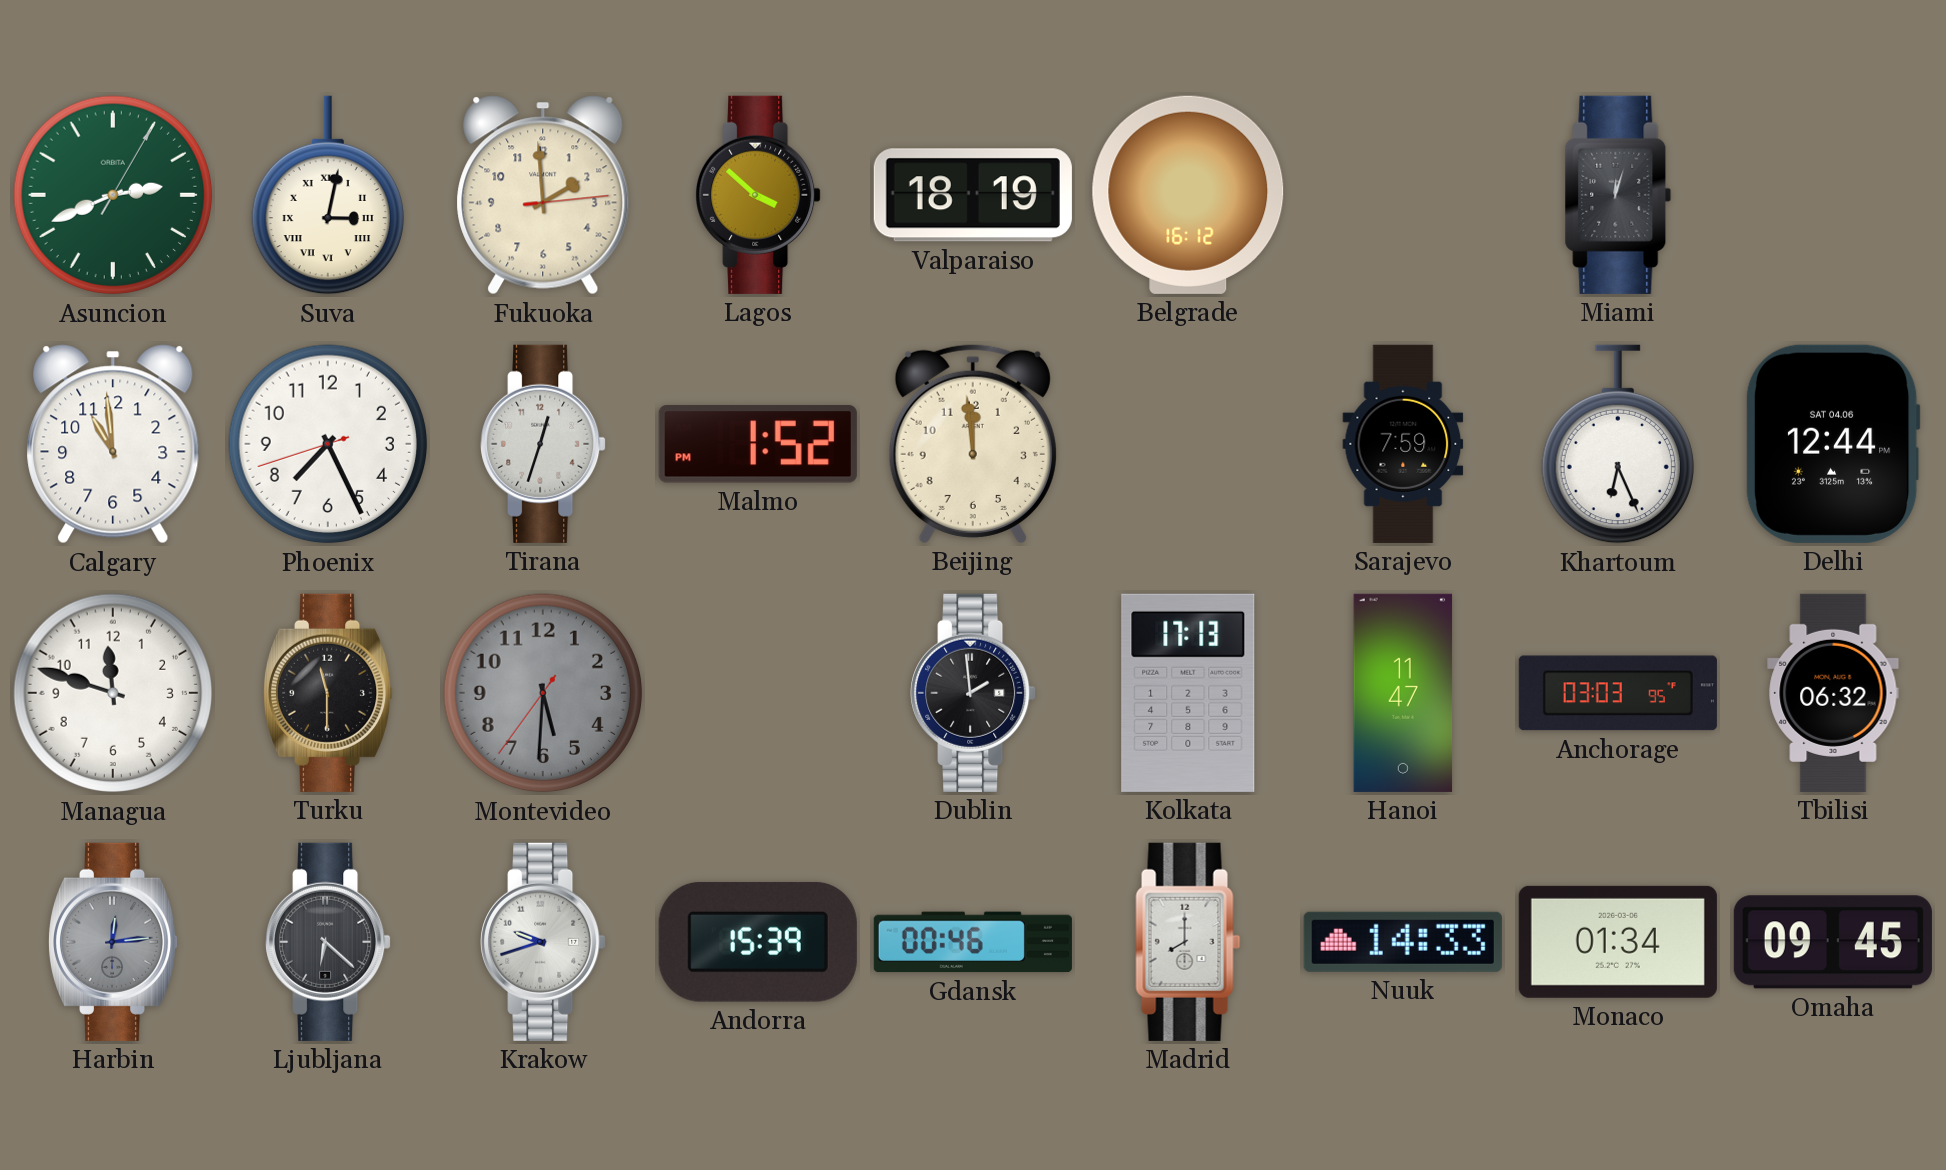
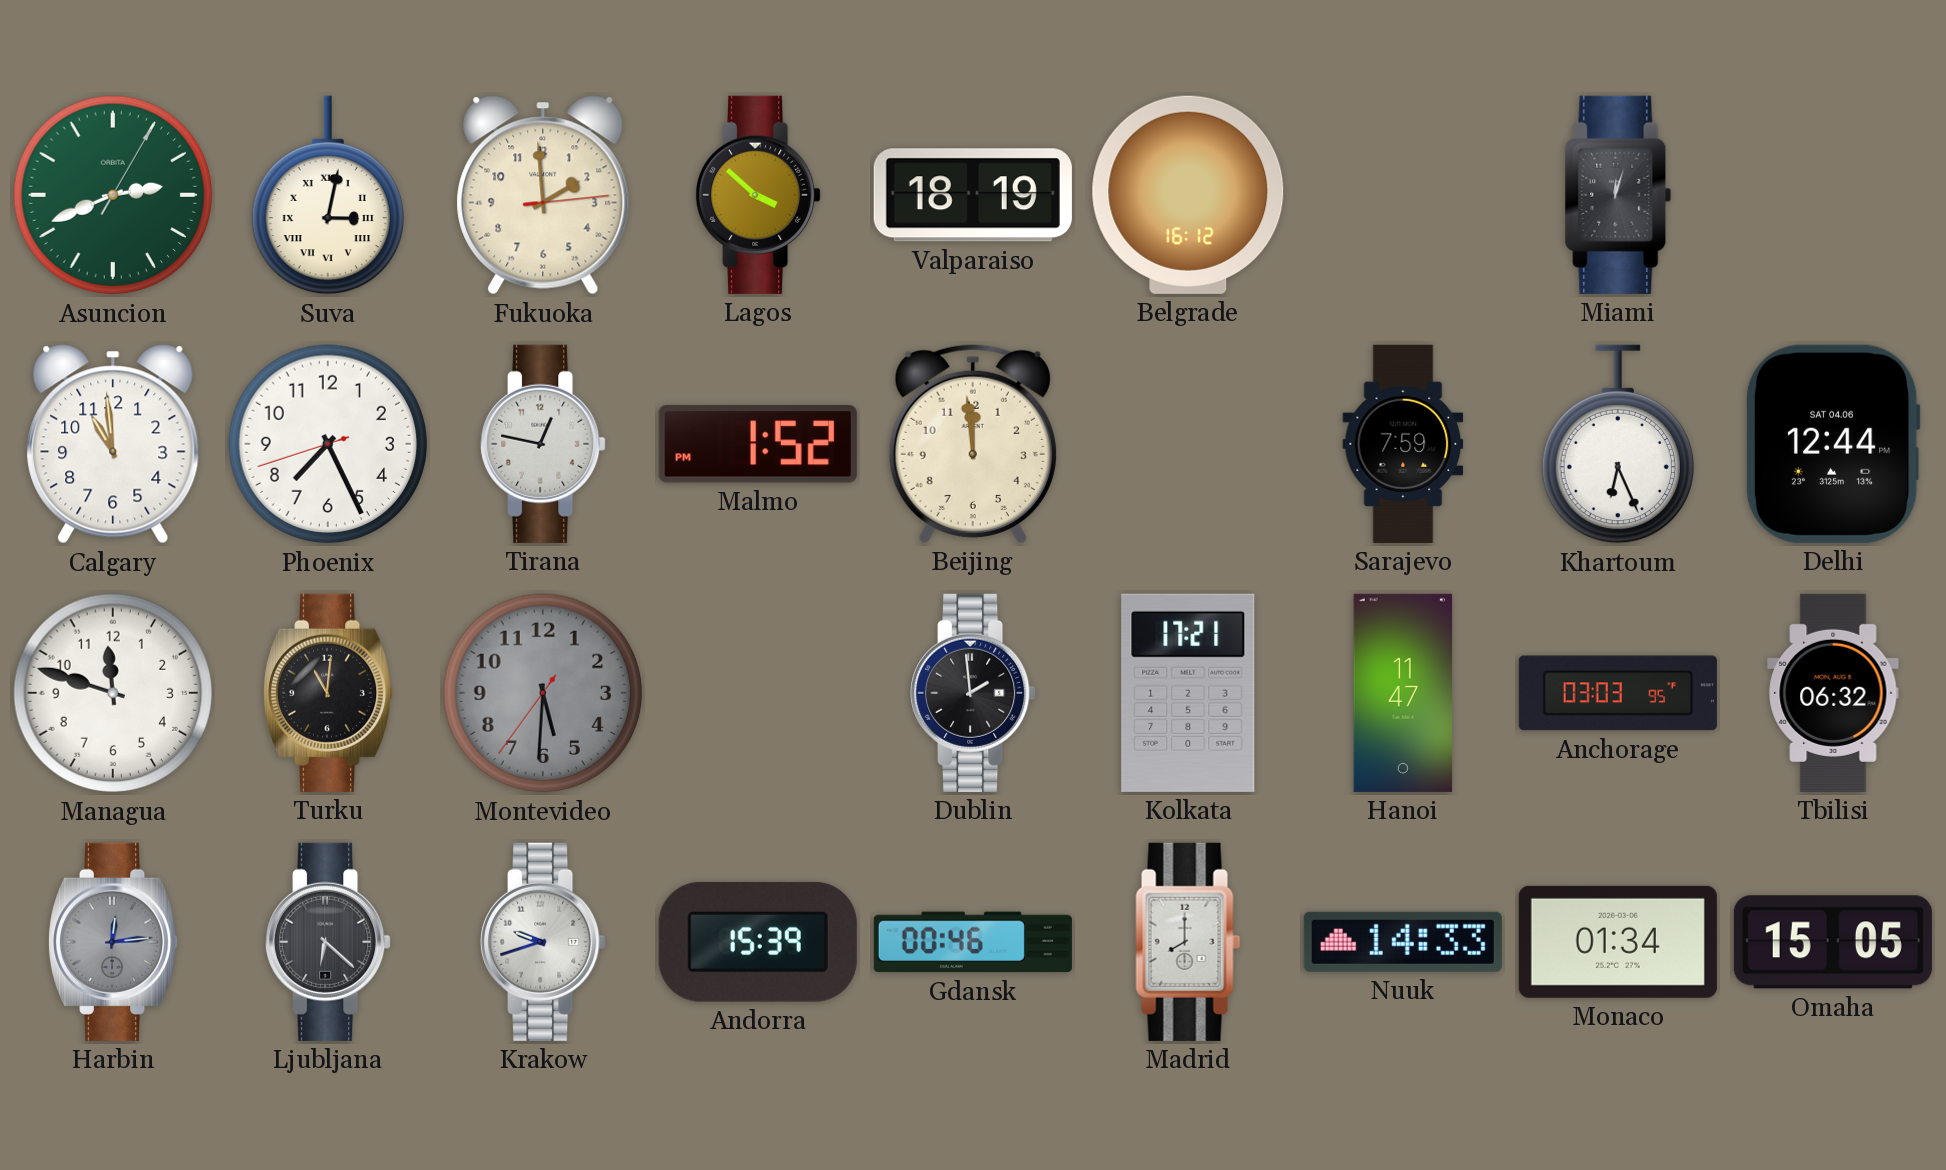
Tirana: 12:33 -> 12:47
Turku: 11:30 -> 11:01
Kolkata: 17:13 -> 17:21
Omaha: 09:45 -> 15:05
